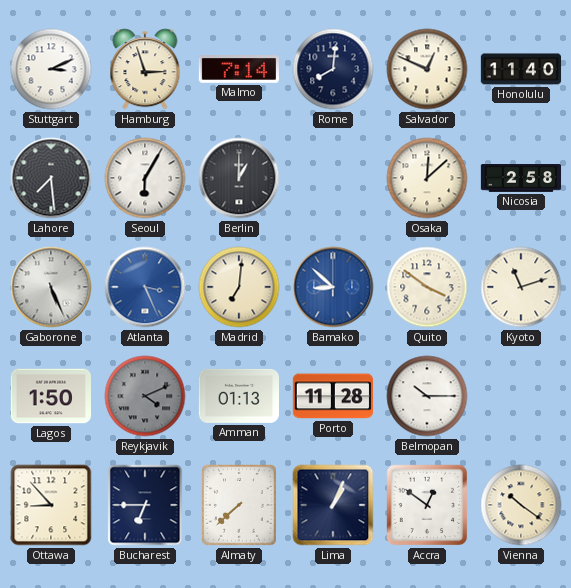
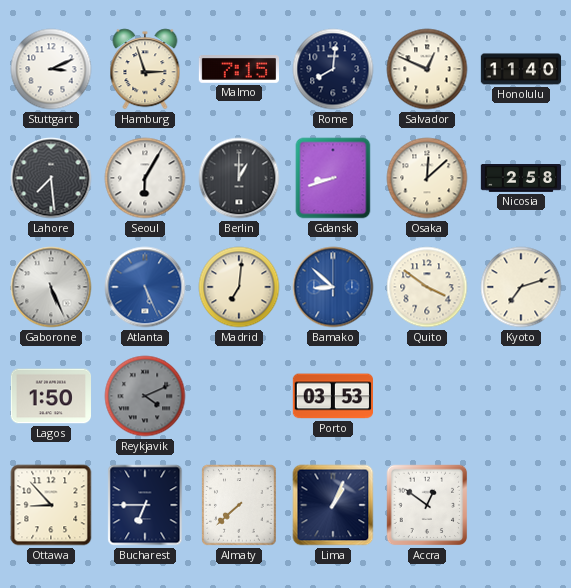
Malmo: 7:14 -> 7:15
Gdansk: none -> 8:42
Atlanta: 3:26 -> 5:26
Kyoto: 11:12 -> 7:12
Amman: 01:13 -> none
Porto: 11:28 -> 03:53
Belmopan: 10:15 -> none
Vienna: 10:21 -> none
